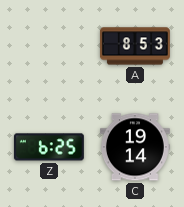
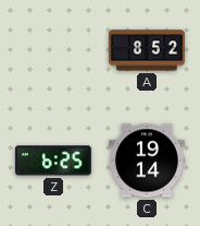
A: 8:53 -> 8:52
